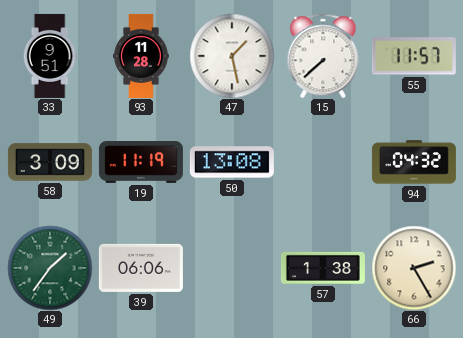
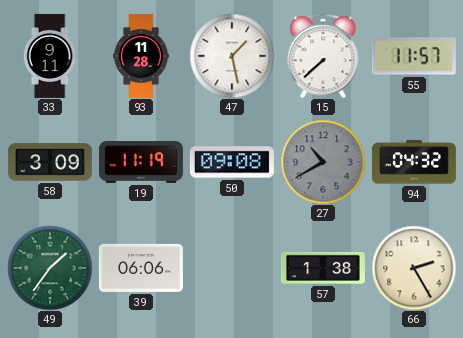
33: 9:51 -> 9:11
50: 13:08 -> 09:08
27: none -> 10:40
